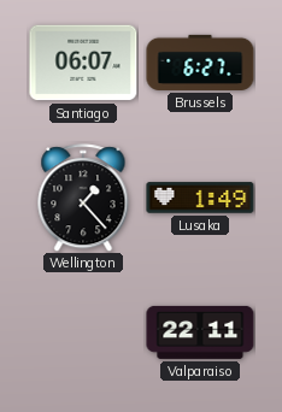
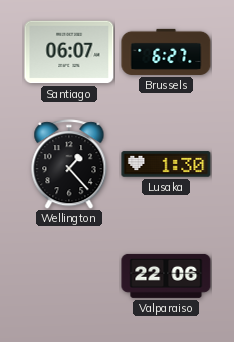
Lusaka: 1:49 -> 1:30
Valparaiso: 22:11 -> 22:06
